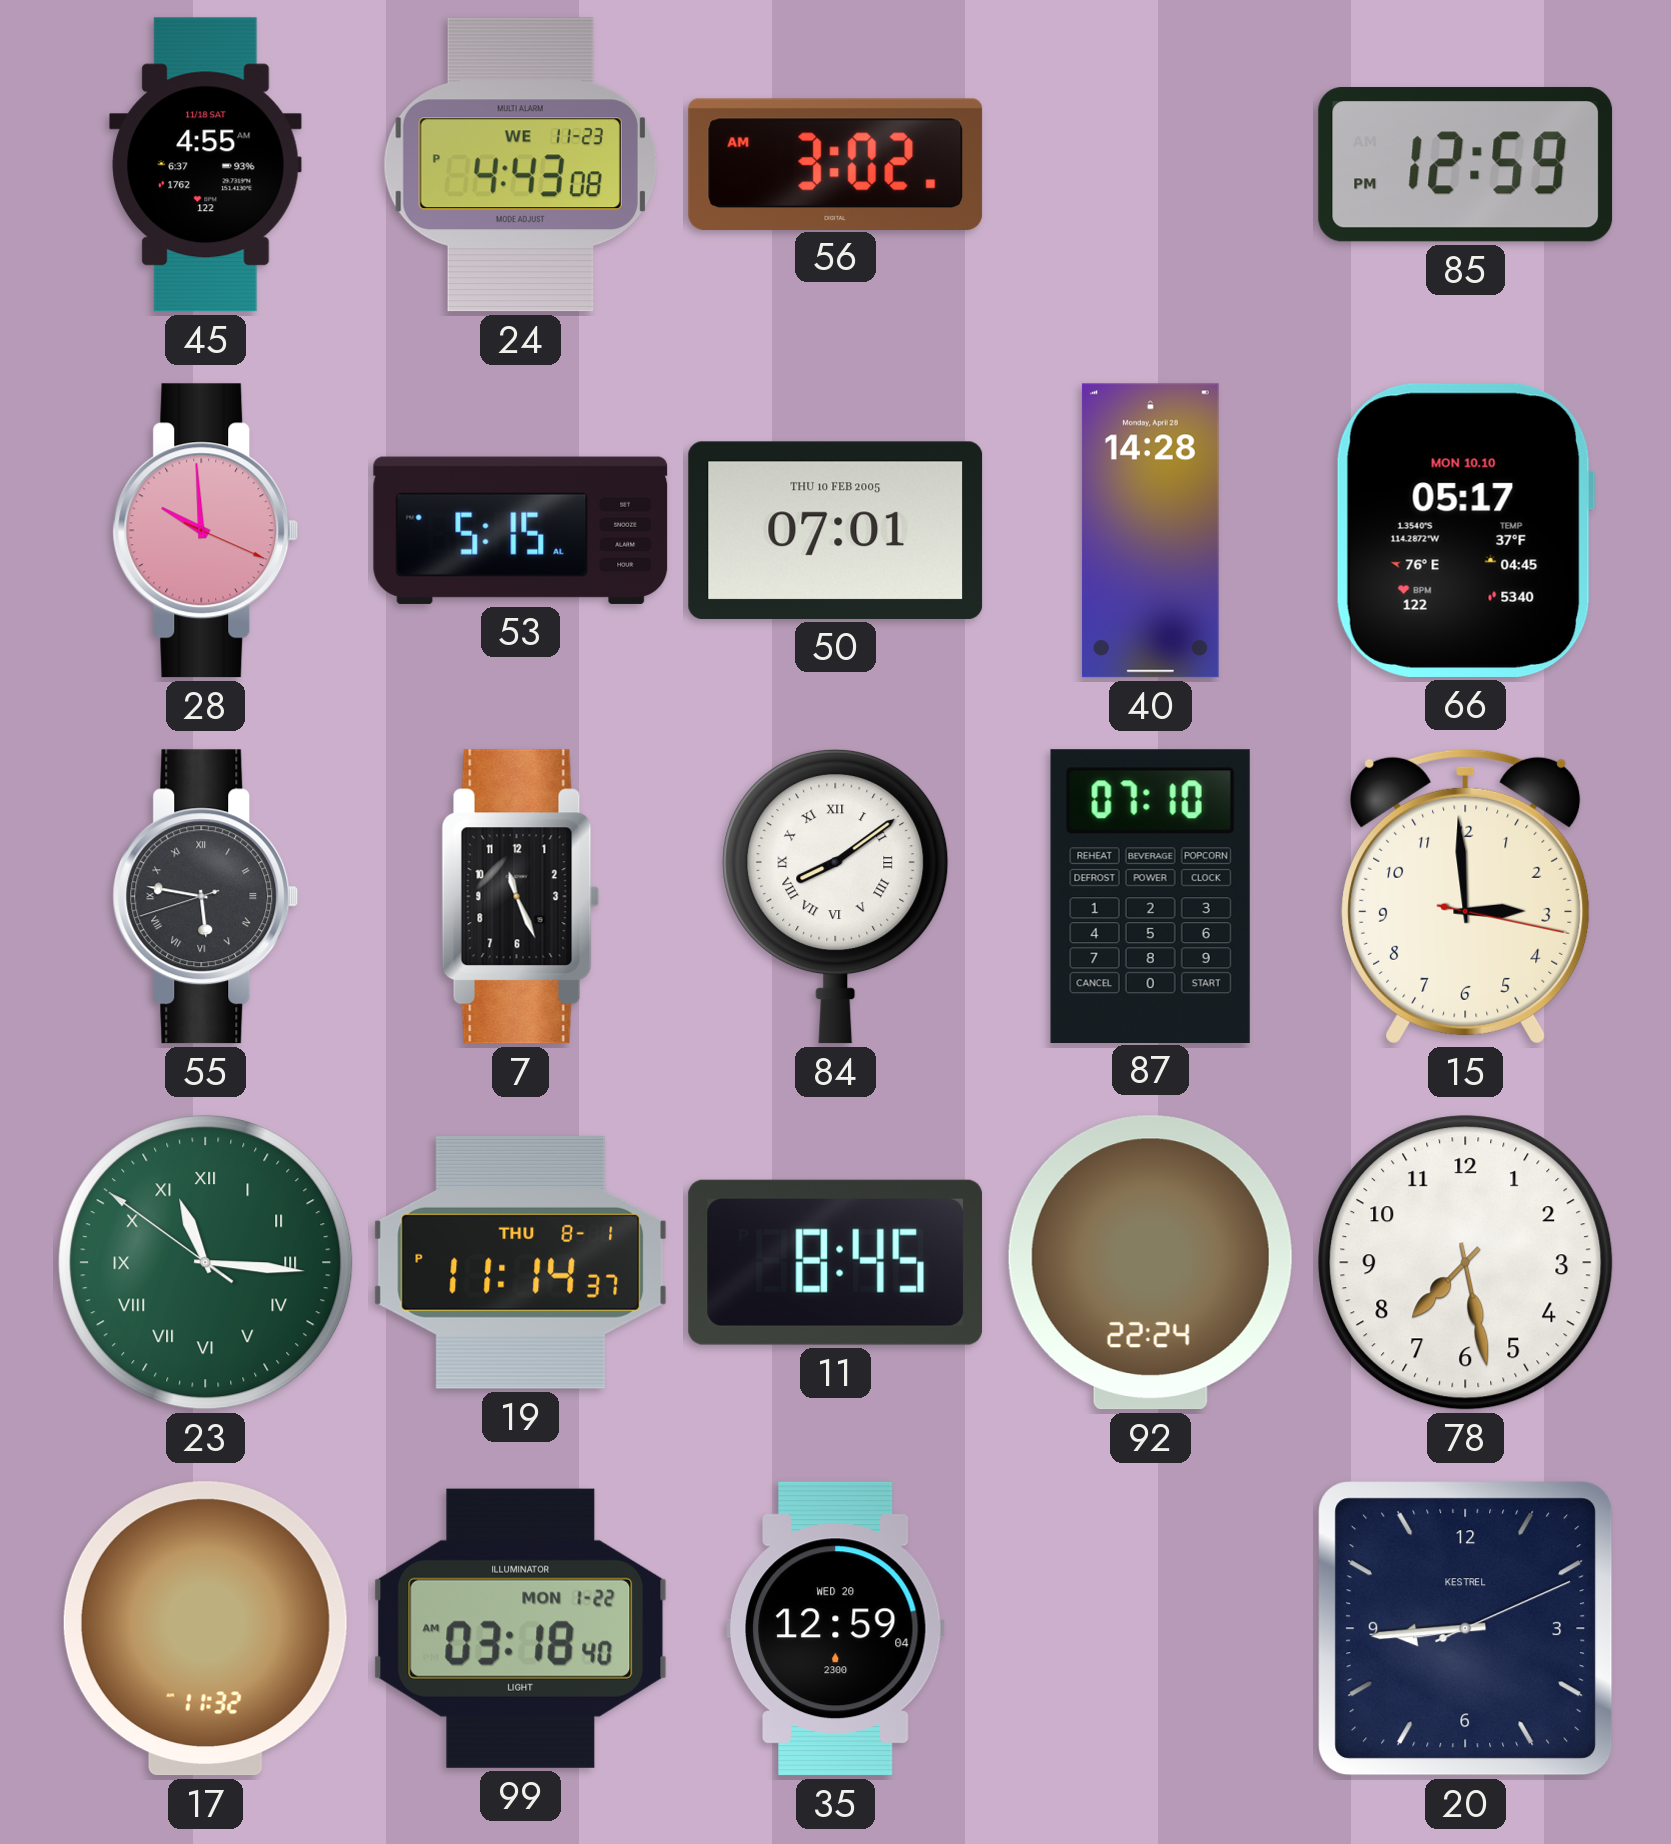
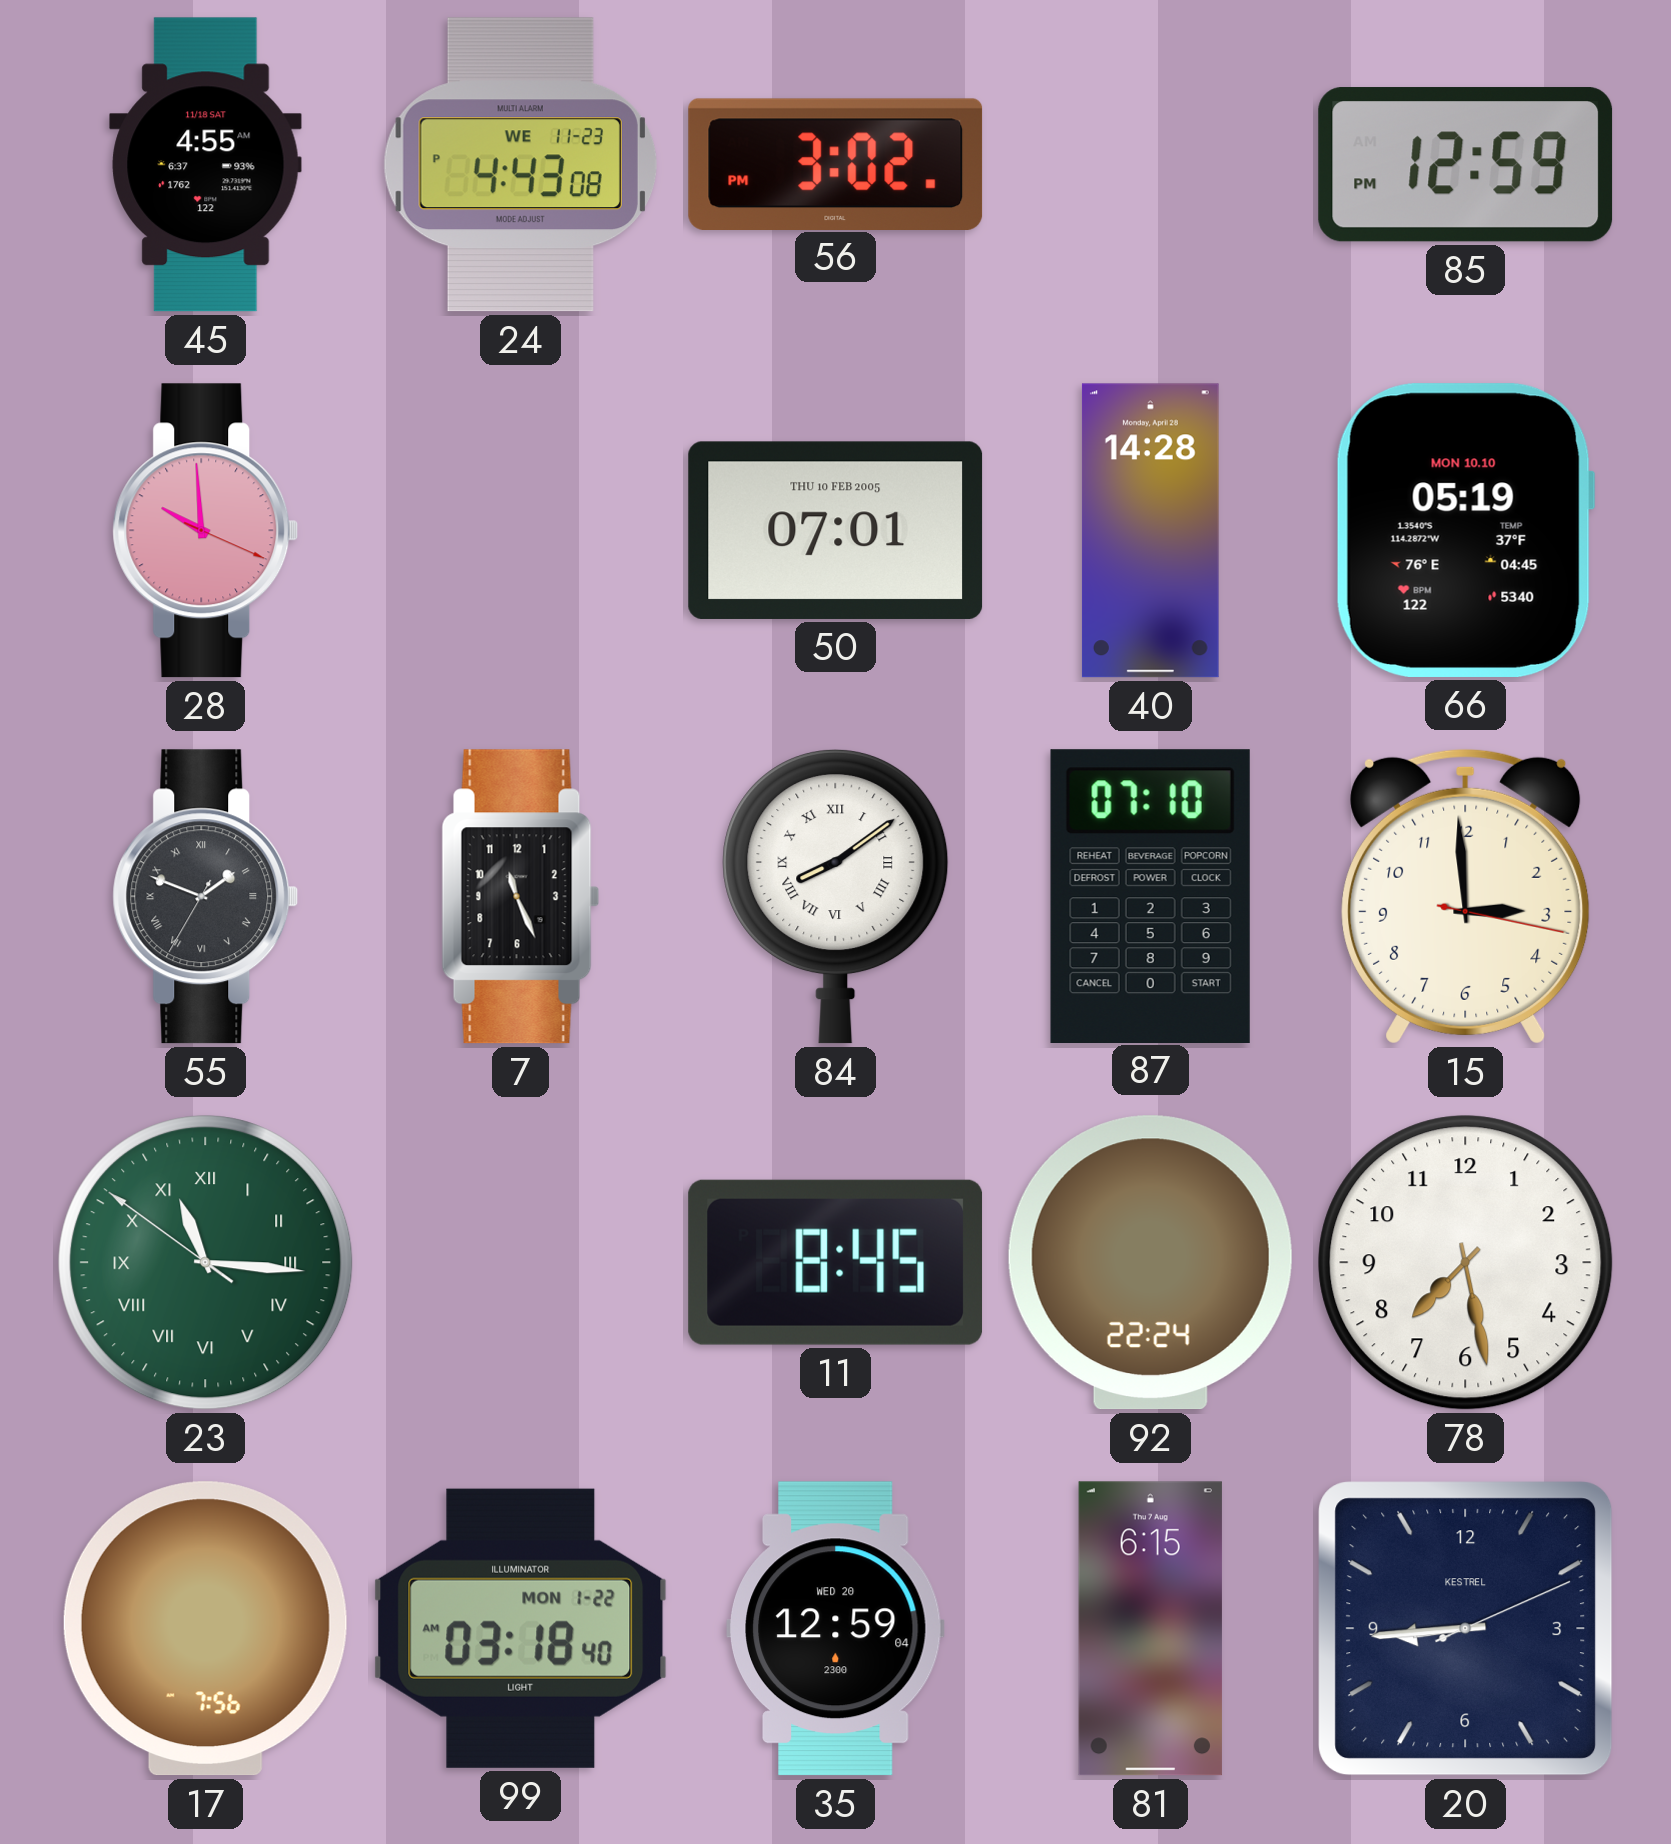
56: 3:02 AM -> 3:02 PM
53: 5:15 -> none
66: 05:17 -> 05:19
55: 5:46 -> 1:48
19: 11:14 -> none
17: 11:32 -> 7:56
81: none -> 6:15
